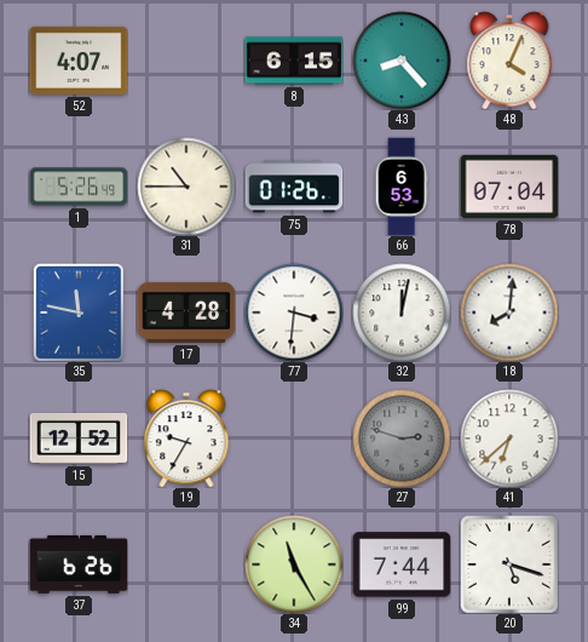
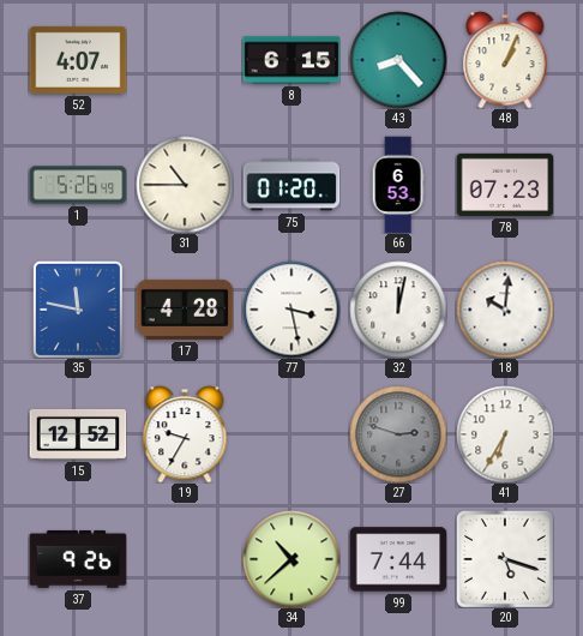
48: 4:04 -> 1:04
75: 01:26 -> 01:20
78: 07:04 -> 07:23
77: 3:31 -> 3:28
18: 8:01 -> 10:01
41: 6:38 -> 6:35
37: 6:26 -> 9:26
34: 11:25 -> 10:38
